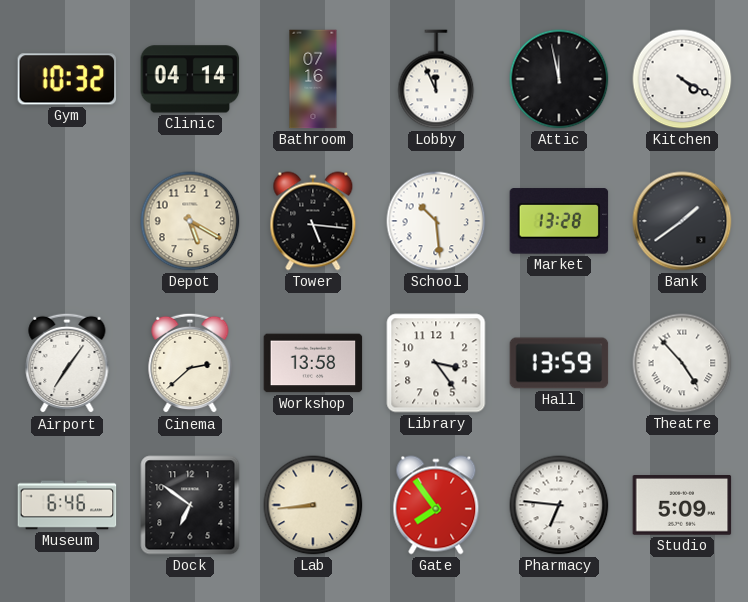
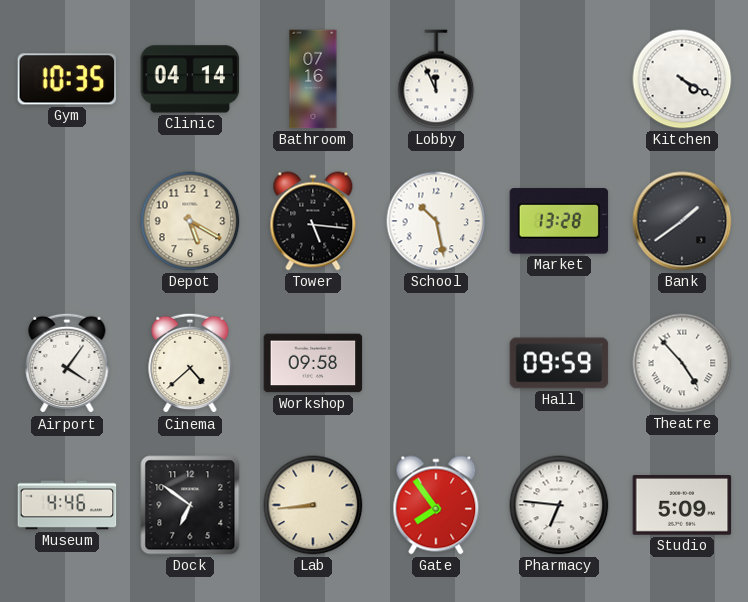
Gym: 10:32 -> 10:35
Attic: 11:58 -> none
School: 10:29 -> 10:28
Airport: 7:06 -> 4:06
Cinema: 2:38 -> 4:38
Workshop: 13:58 -> 09:58
Library: 3:24 -> none
Hall: 13:59 -> 09:59
Museum: 6:46 -> 4:46
